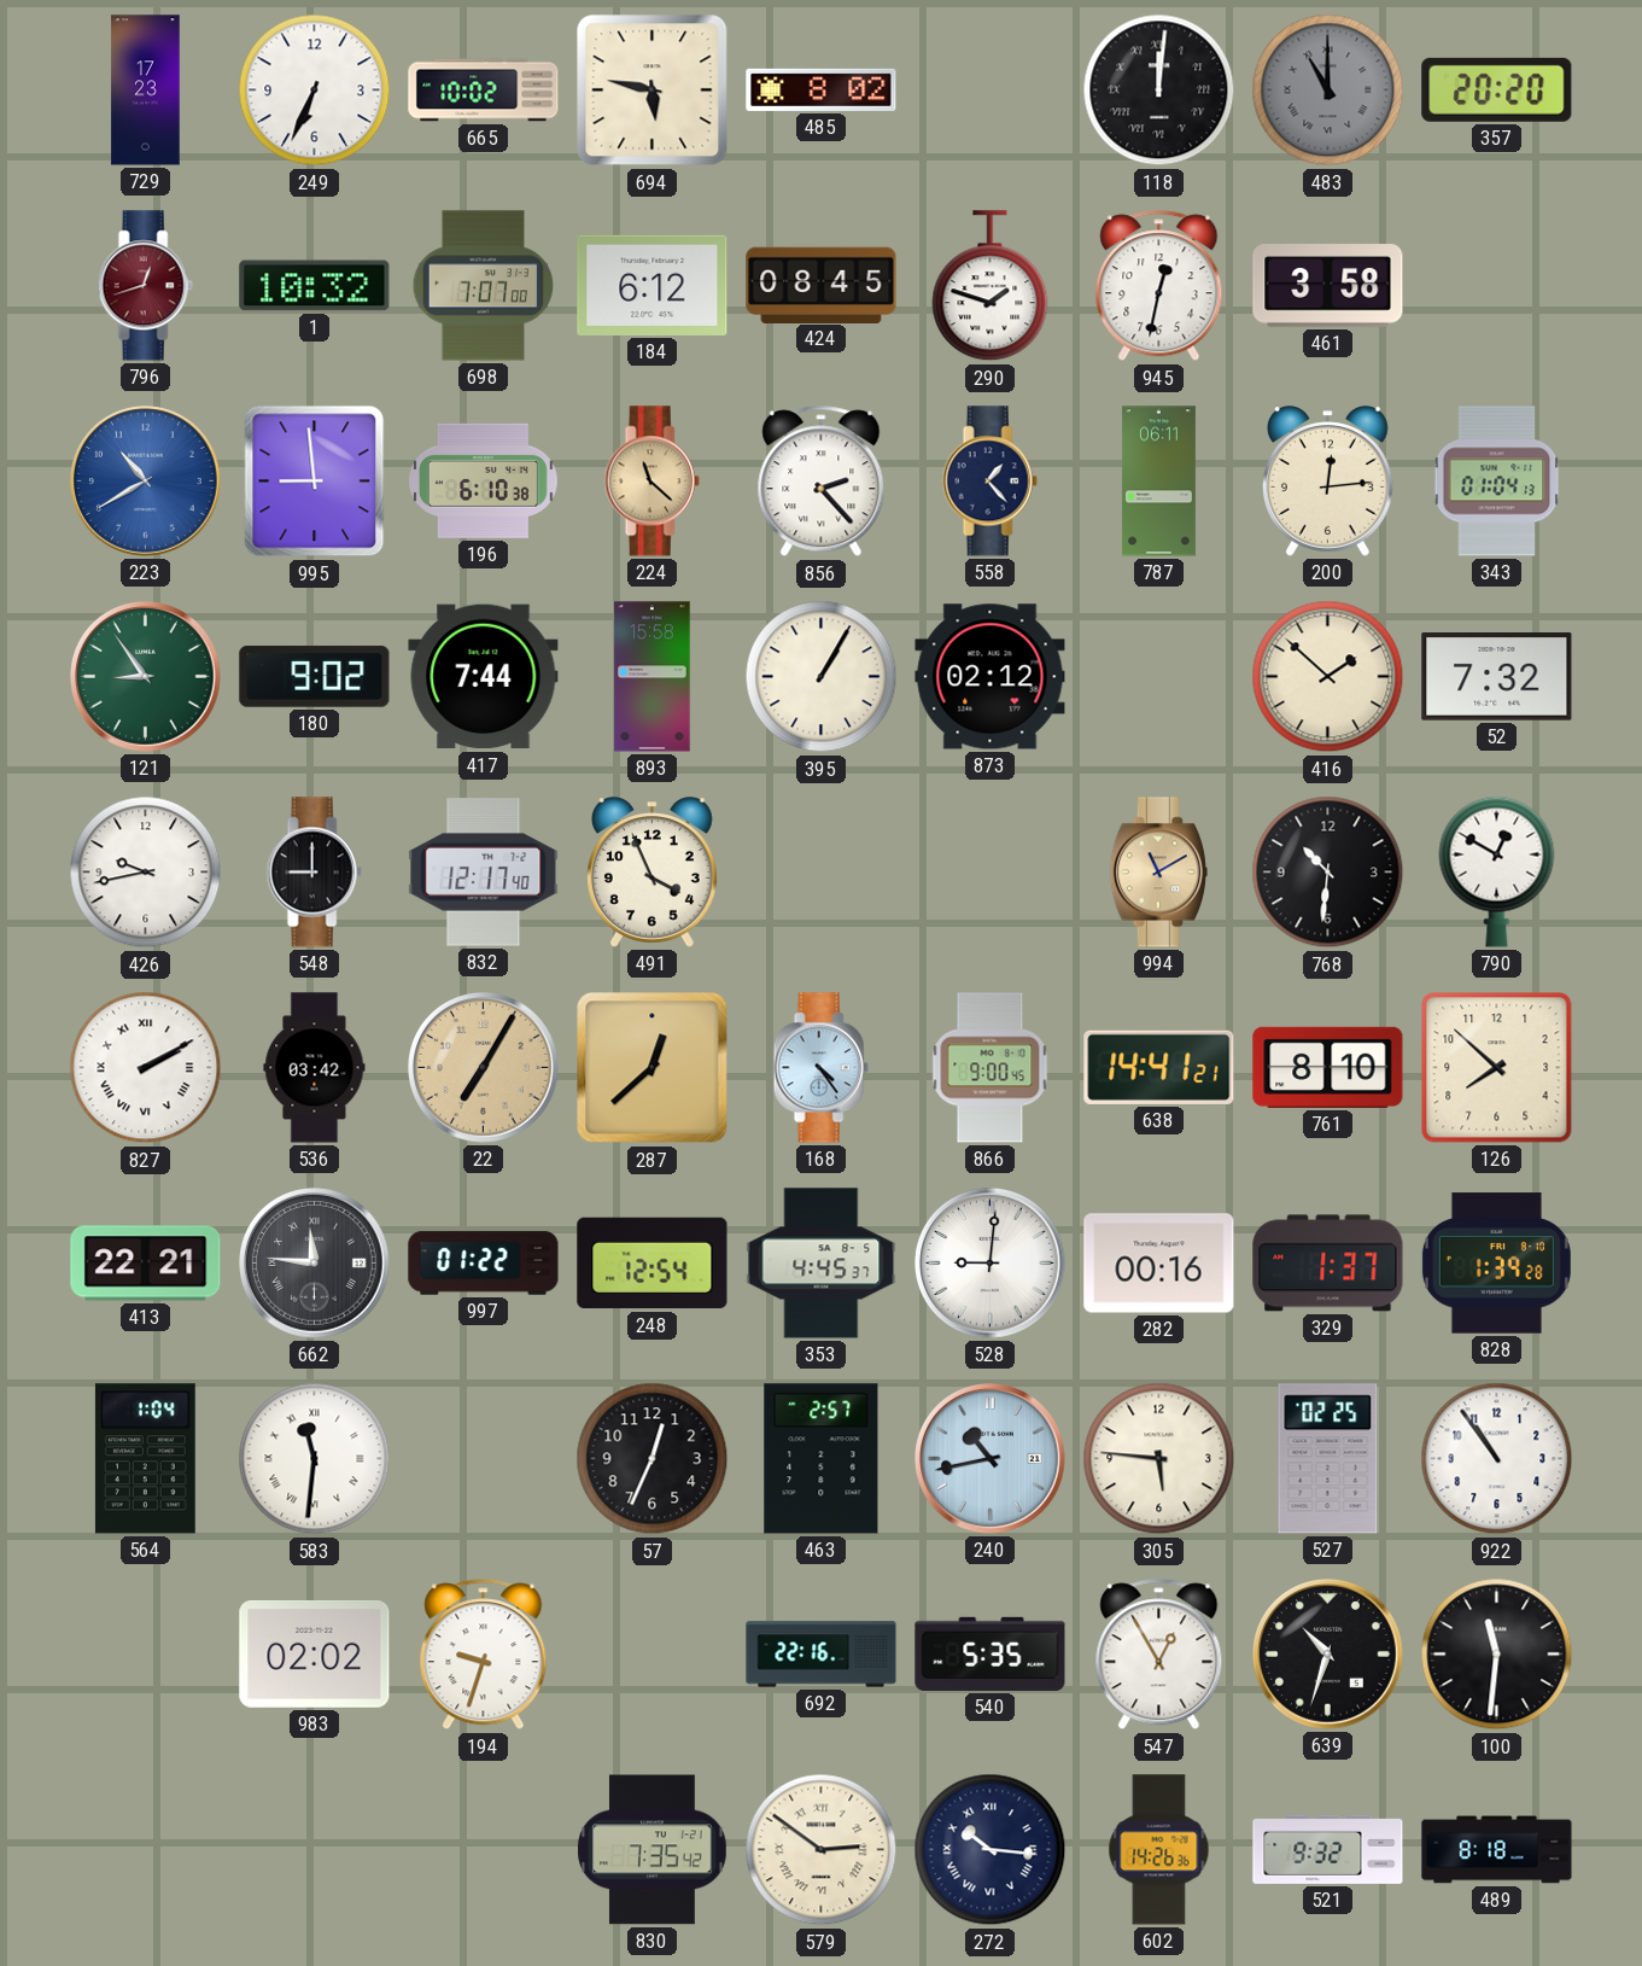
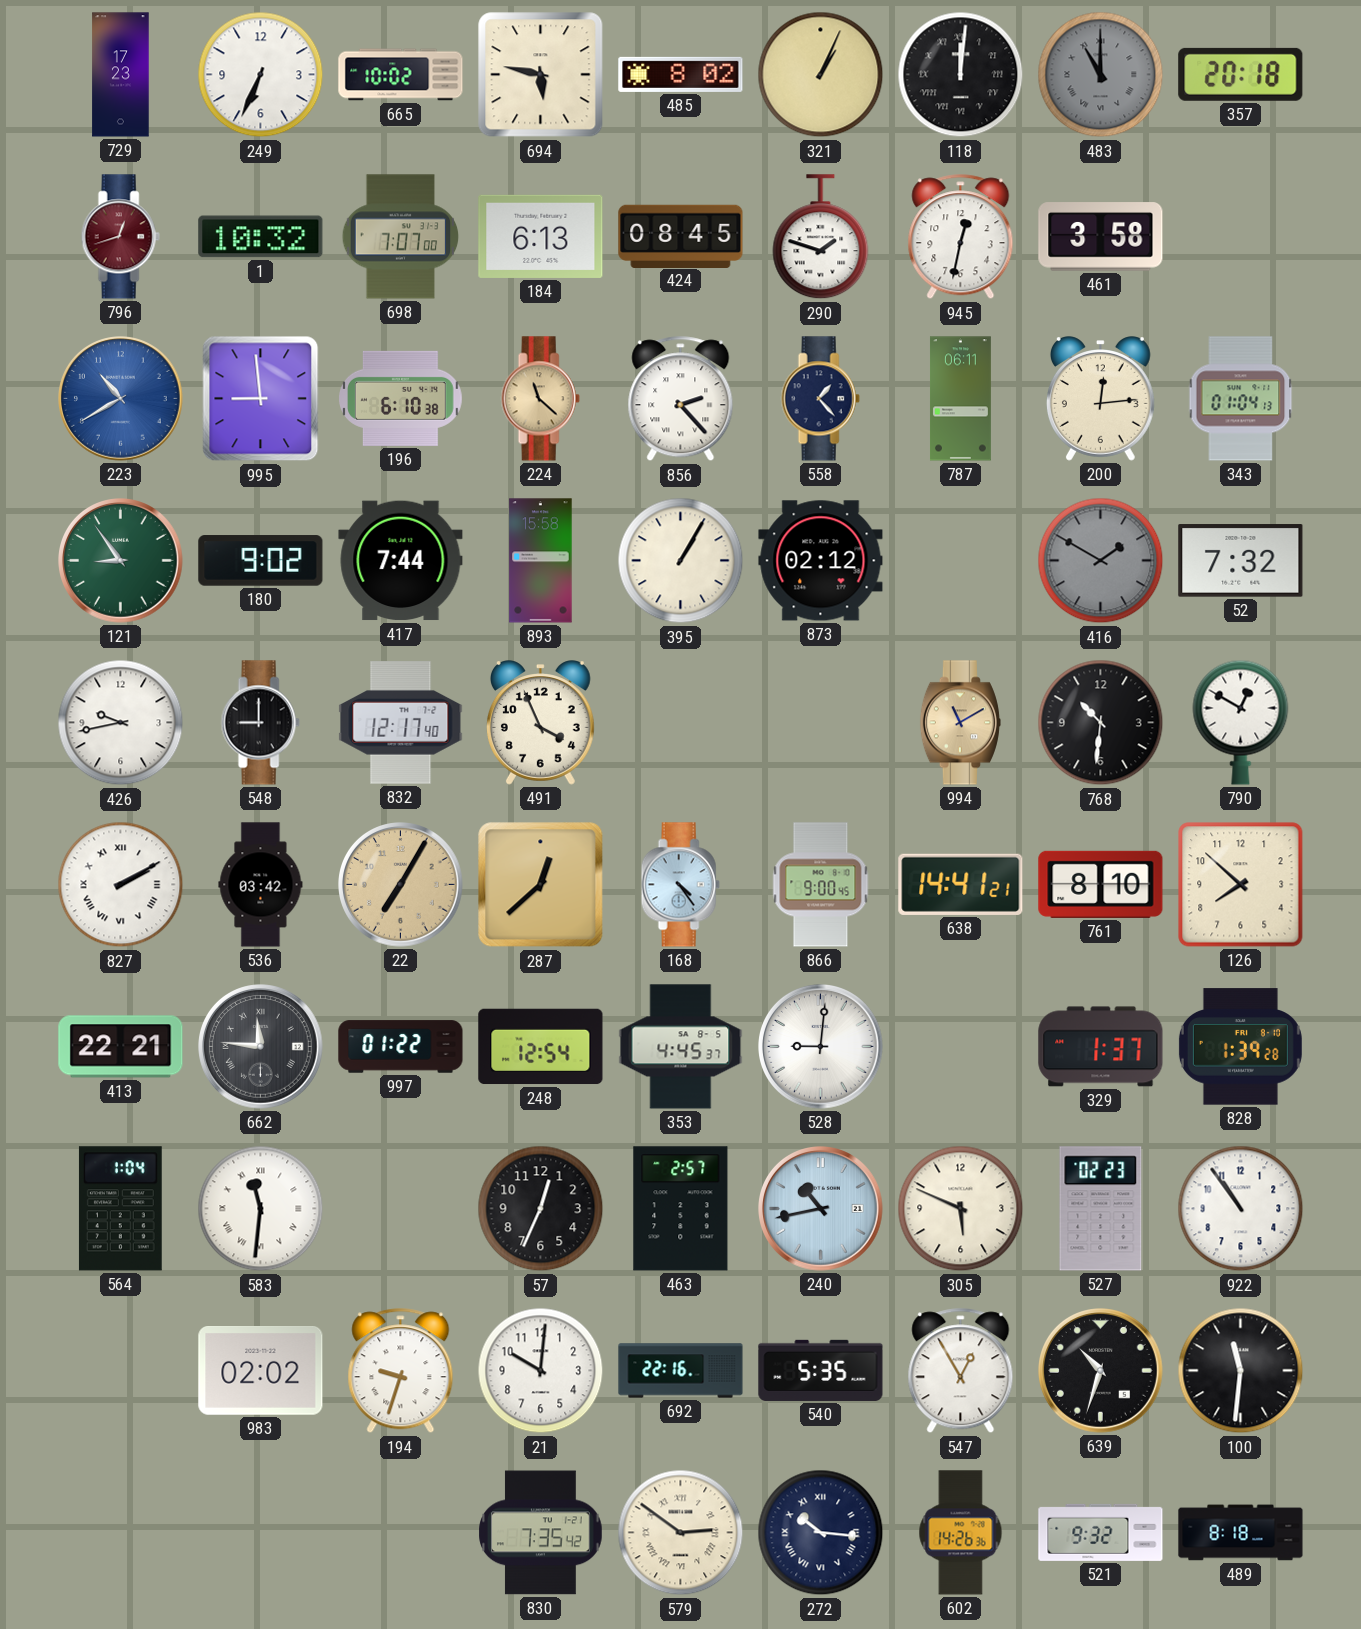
321: none -> 1:04
357: 20:20 -> 20:18
184: 6:12 -> 6:13
416: 1:52 -> 1:50
416 dial: cream -> grey
282: 00:16 -> none
305: 5:46 -> 5:49
527: 02:25 -> 02:23
21: none -> 10:01
